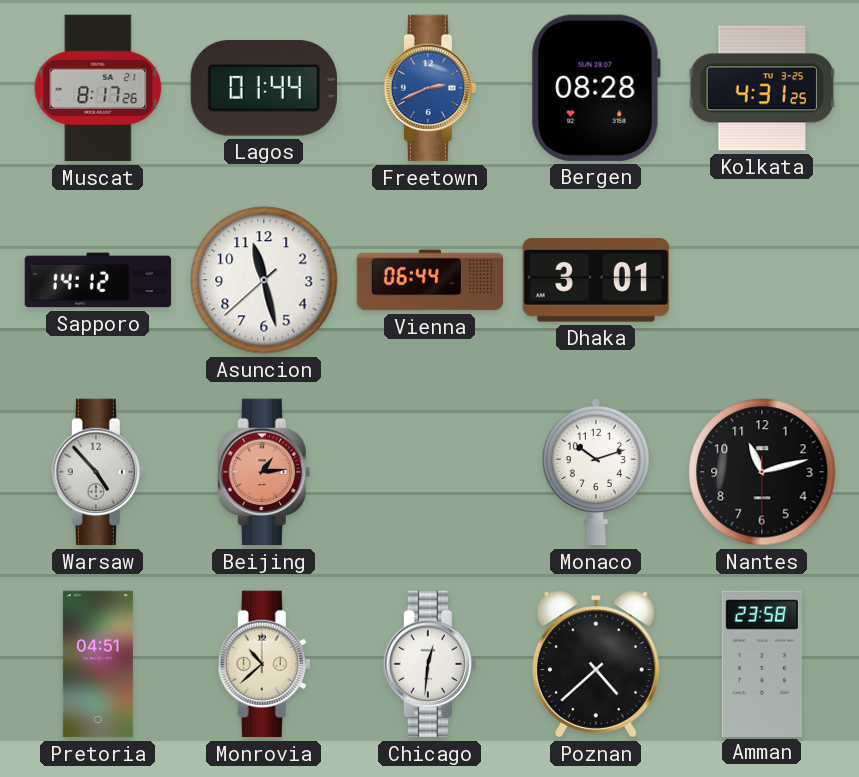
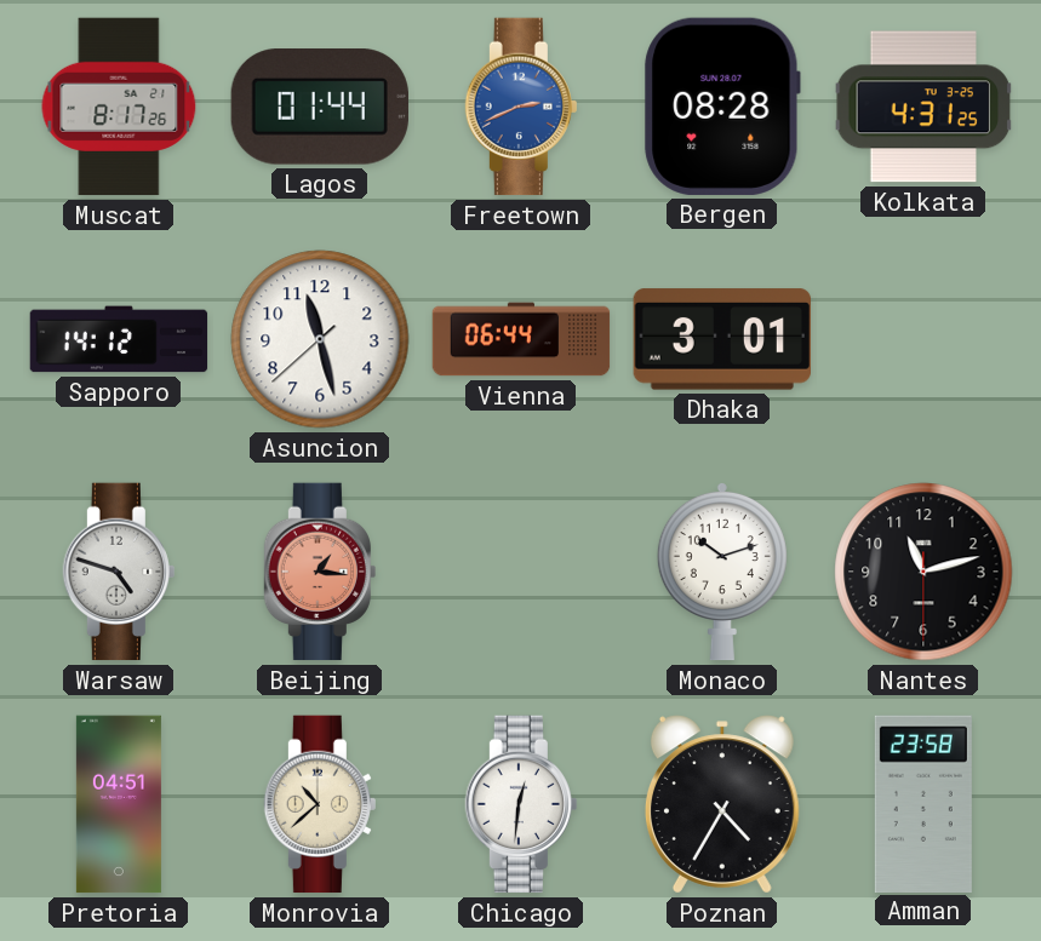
Warsaw: 4:53 -> 4:48
Beijing: 1:14 -> 1:16
Poznan: 4:38 -> 4:35
